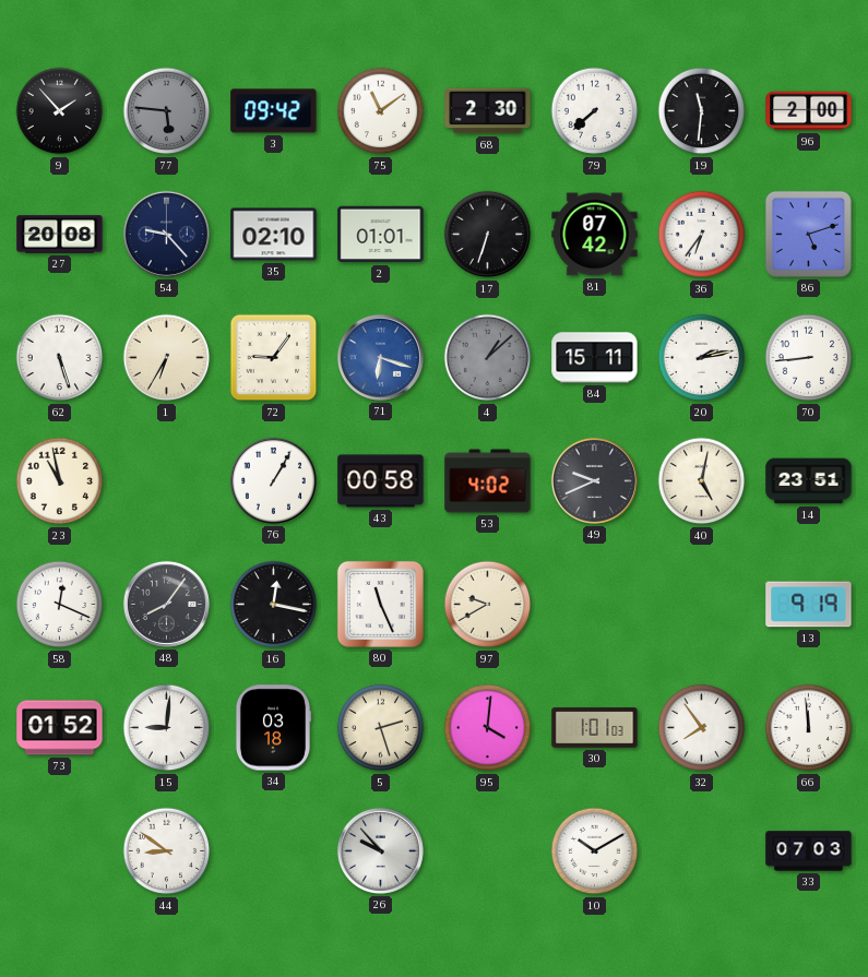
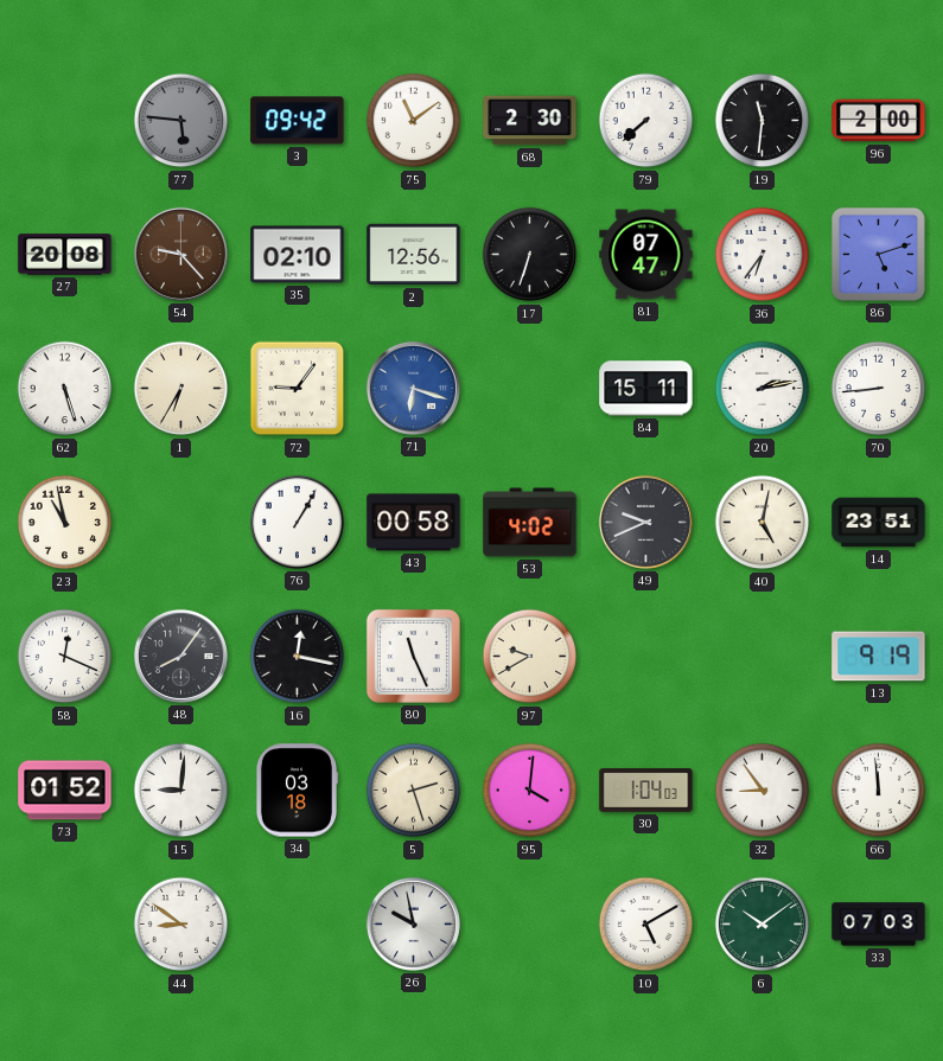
9: 1:53 -> none
54 dial: navy -> brown
2: 01:01 -> 12:56
81: 07:42 -> 07:47
4: 1:08 -> none
30: 1:01 -> 1:04
32: 7:54 -> 8:54
26: 9:53 -> 9:58
10: 10:10 -> 5:10
6: none -> 10:09
